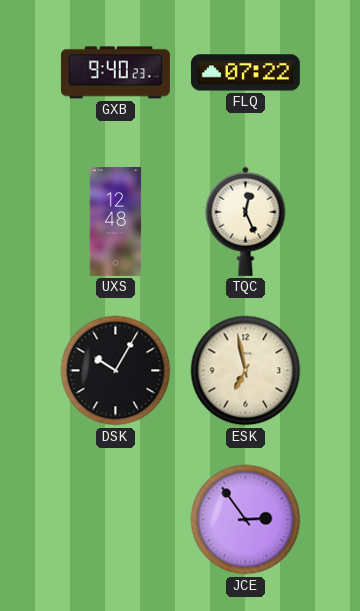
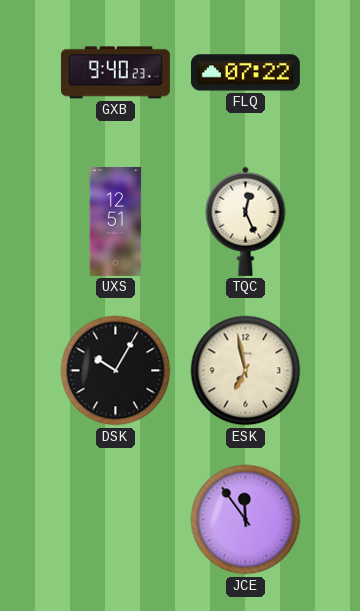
UXS: 12:48 -> 12:51
JCE: 2:54 -> 11:54
